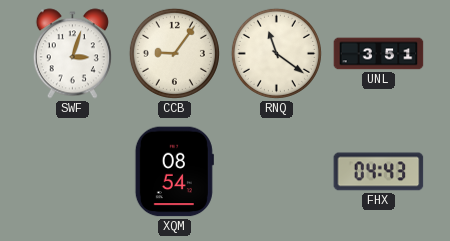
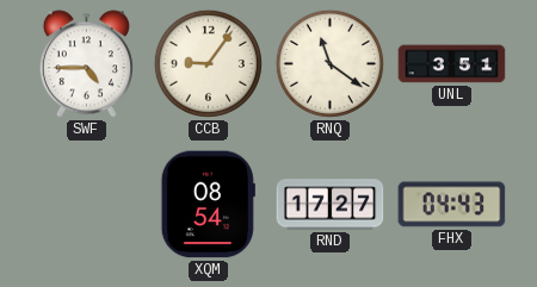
SWF: 3:03 -> 4:45
RND: none -> 17:27
